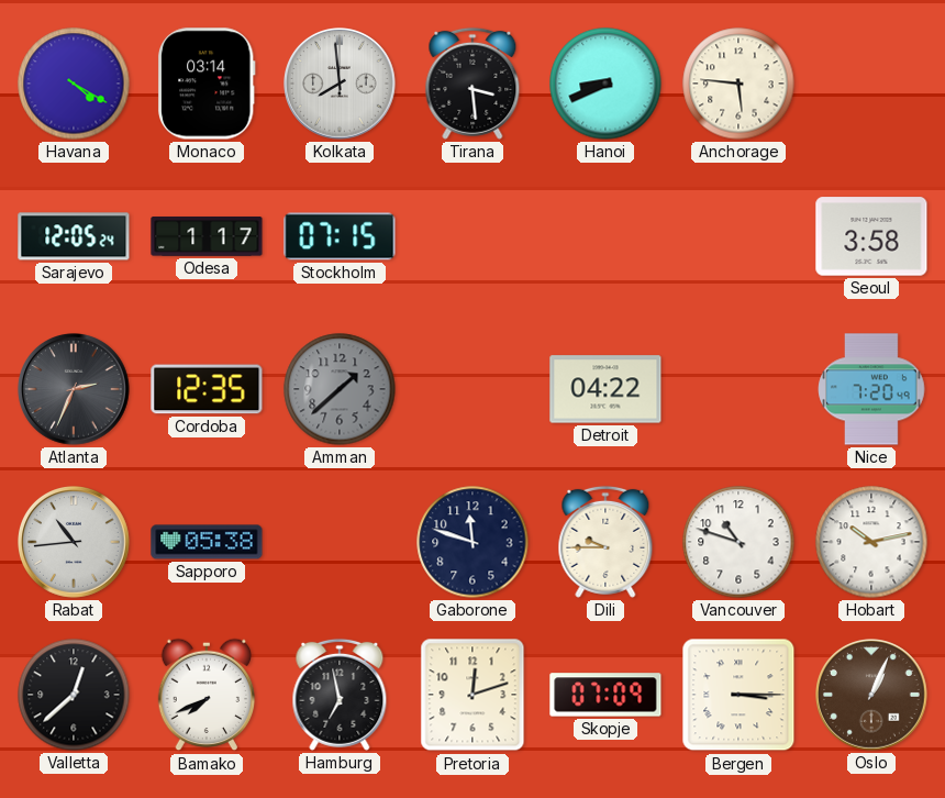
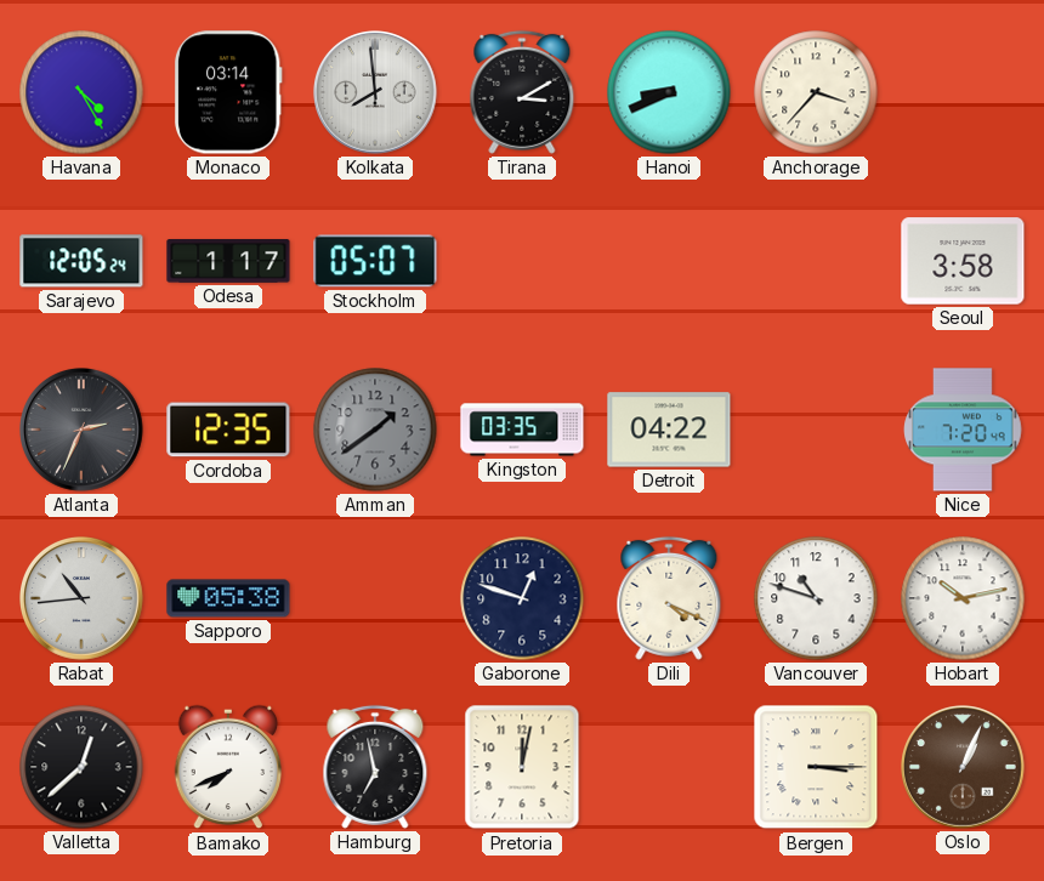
Havana: 4:20 -> 4:25
Tirana: 3:29 -> 3:10
Anchorage: 5:46 -> 3:37
Stockholm: 07:15 -> 05:07
Amman: 1:38 -> 1:39
Kingston: none -> 03:35
Gaborone: 11:48 -> 12:48
Dili: 9:45 -> 4:19
Pretoria: 12:12 -> 12:02
Skopje: 07:09 -> none
